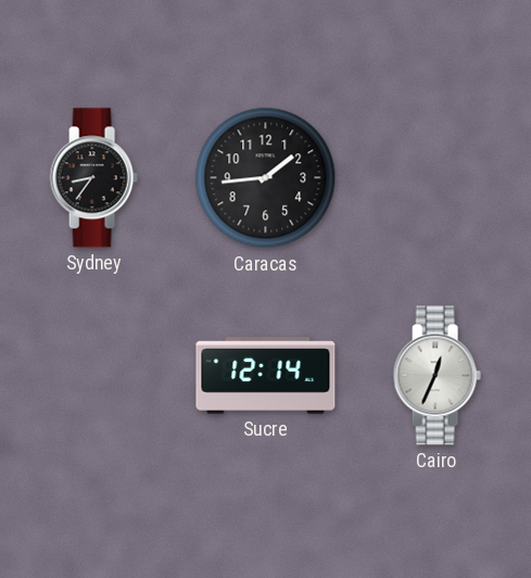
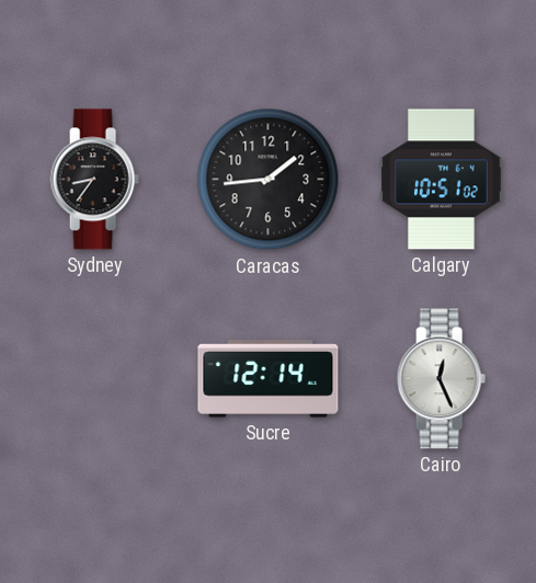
Calgary: none -> 10:51
Cairo: 12:34 -> 12:26
